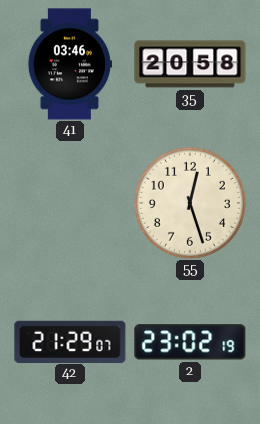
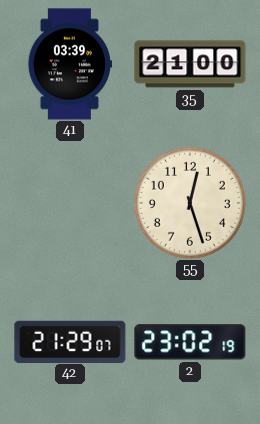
41: 03:46 -> 03:39
35: 20:58 -> 21:00
